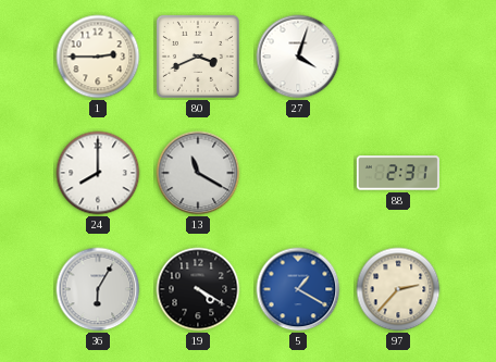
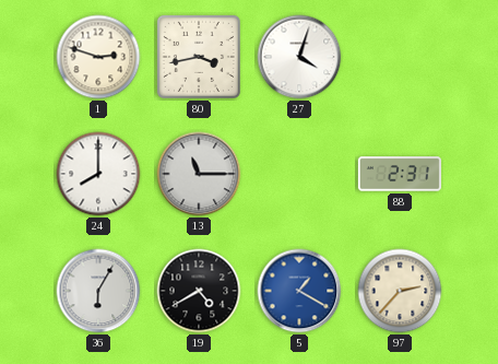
1: 2:45 -> 2:48
80: 3:41 -> 3:43
13: 11:20 -> 11:15
19: 4:20 -> 4:40
